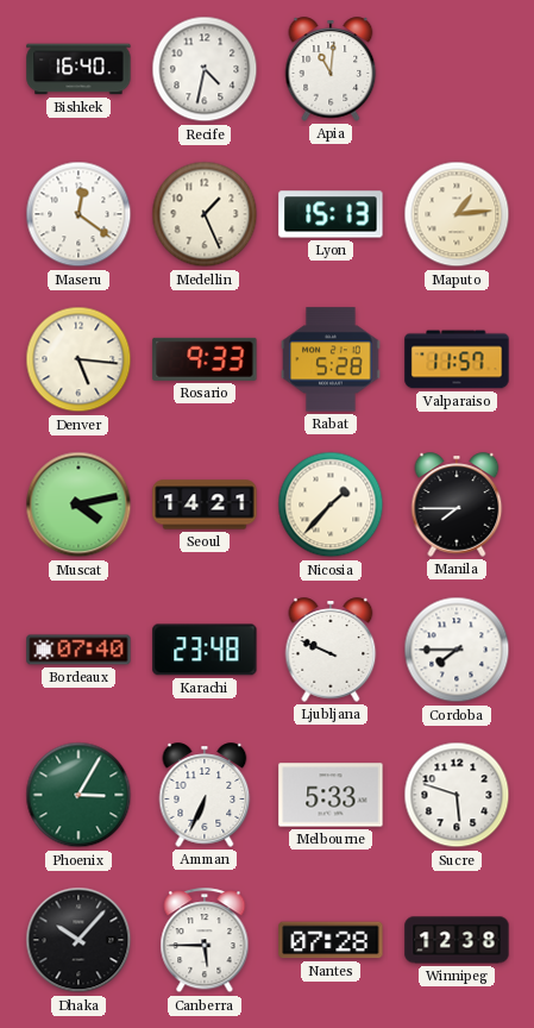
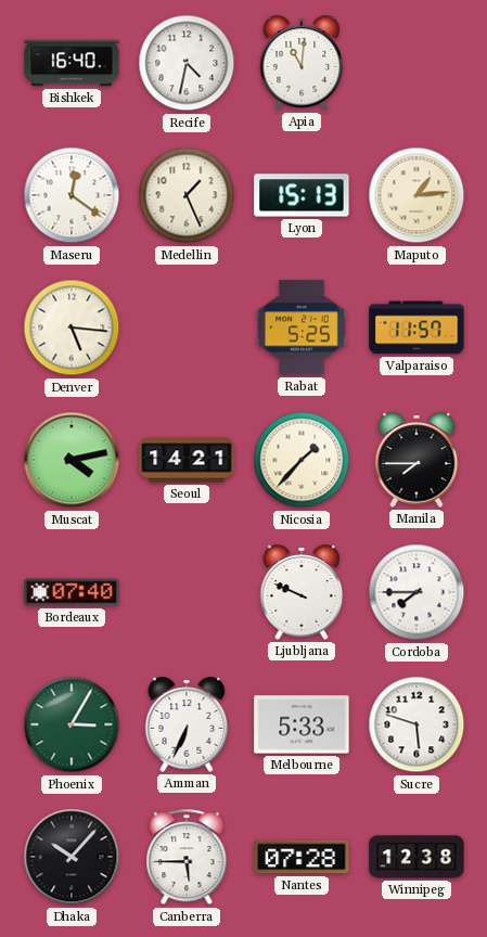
Rosario: 9:33 -> none
Rabat: 5:28 -> 5:25
Karachi: 23:48 -> none
